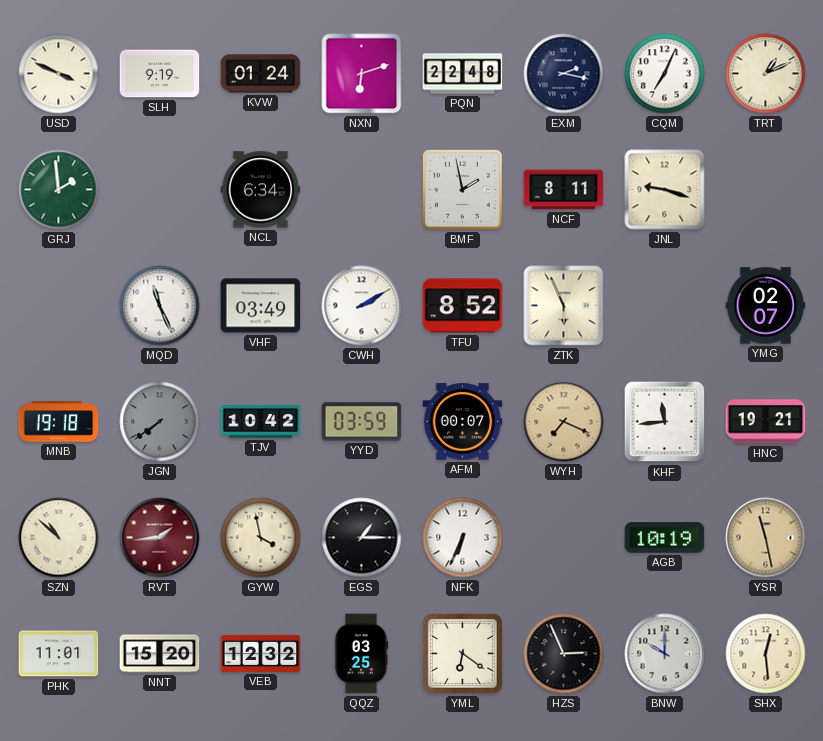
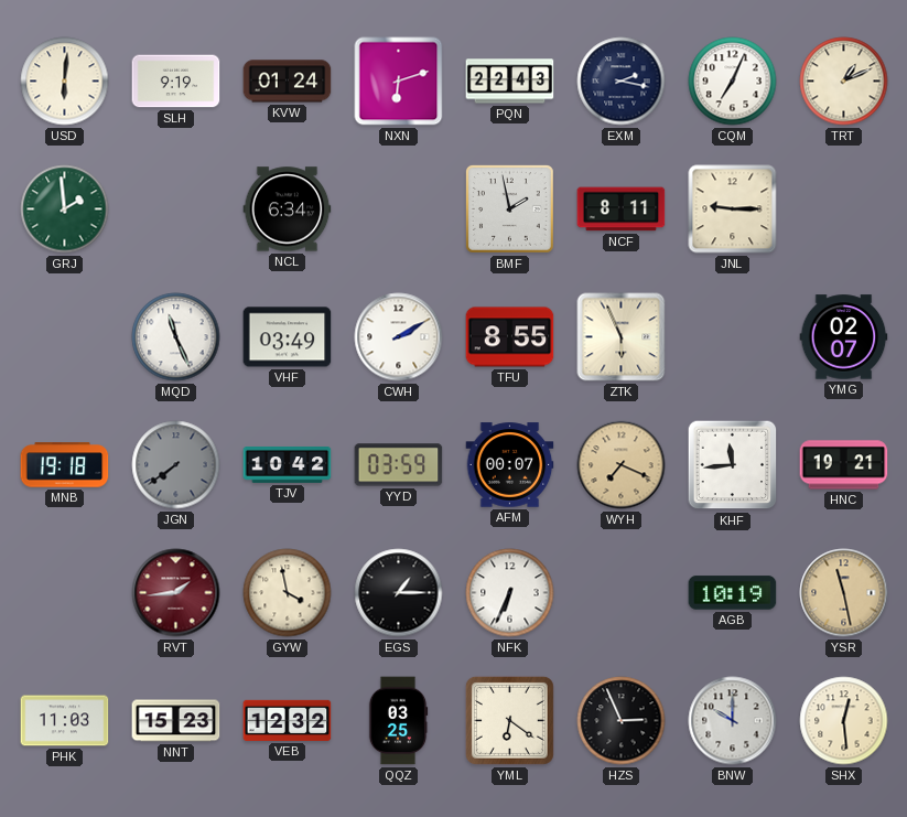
USD: 3:49 -> 6:01
PQN: 22:48 -> 22:43
JNL: 9:18 -> 9:15
TFU: 8:52 -> 8:55
SZN: 10:52 -> none
PHK: 11:01 -> 11:03
NNT: 15:20 -> 15:23
